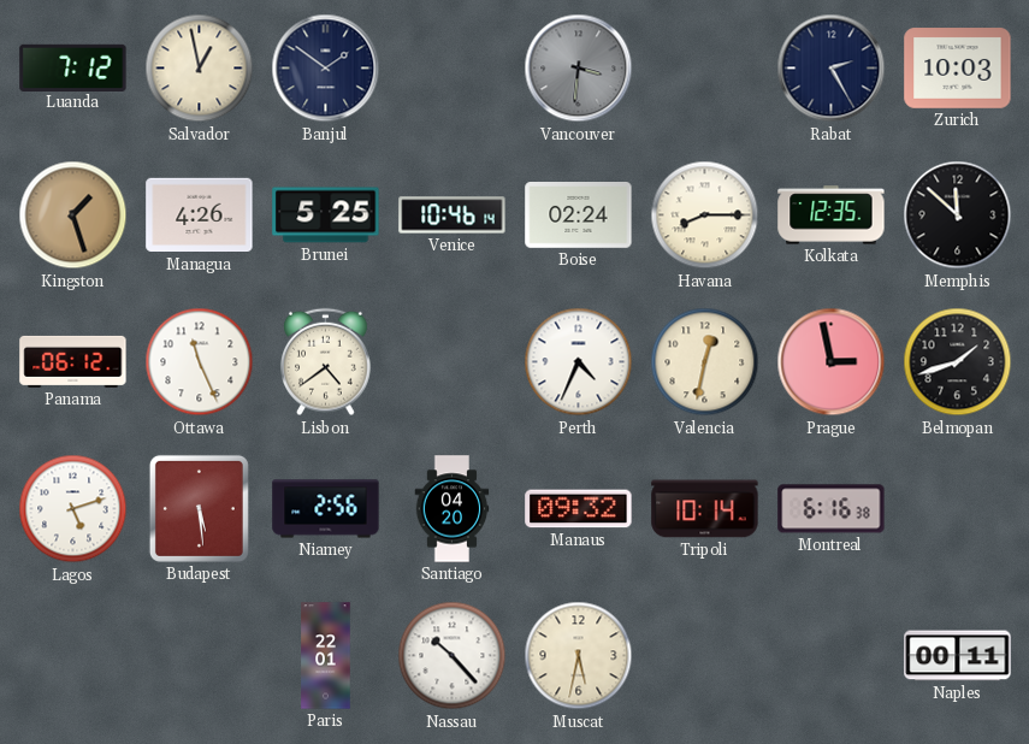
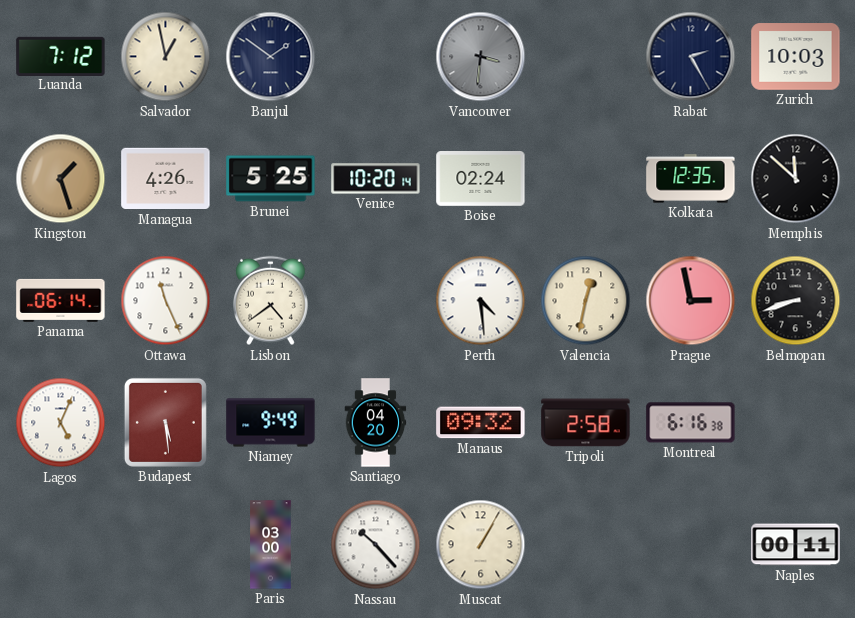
Venice: 10:46 -> 10:20
Havana: 8:15 -> none
Panama: 06:12 -> 06:14
Perth: 4:34 -> 4:29
Belmopan: 1:42 -> 8:42
Lagos: 5:12 -> 5:04
Niamey: 2:56 -> 9:49
Tripoli: 10:14 -> 2:58
Paris: 22:01 -> 03:00
Muscat: 5:32 -> 1:05
